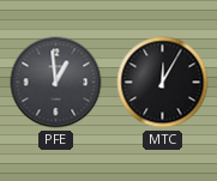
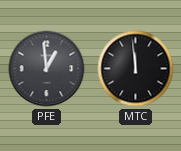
MTC: 12:05 -> 11:59
